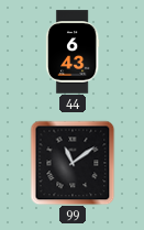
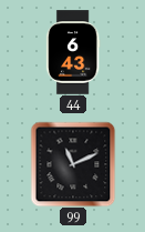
99: 11:09 -> 11:11
